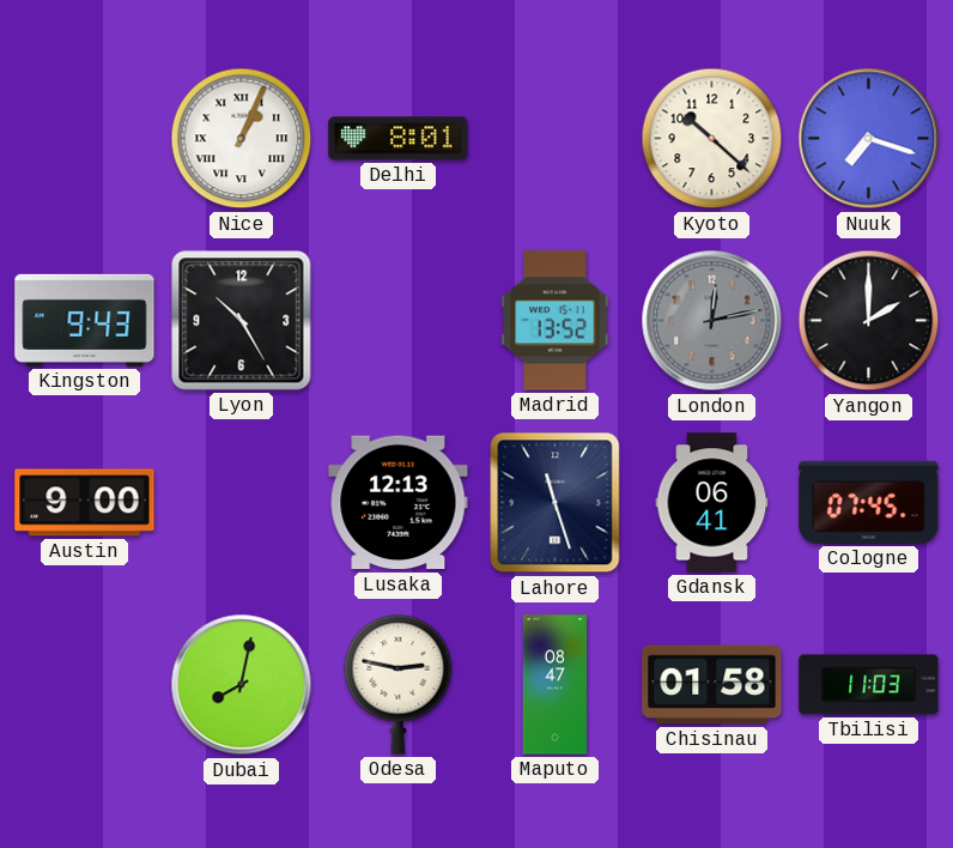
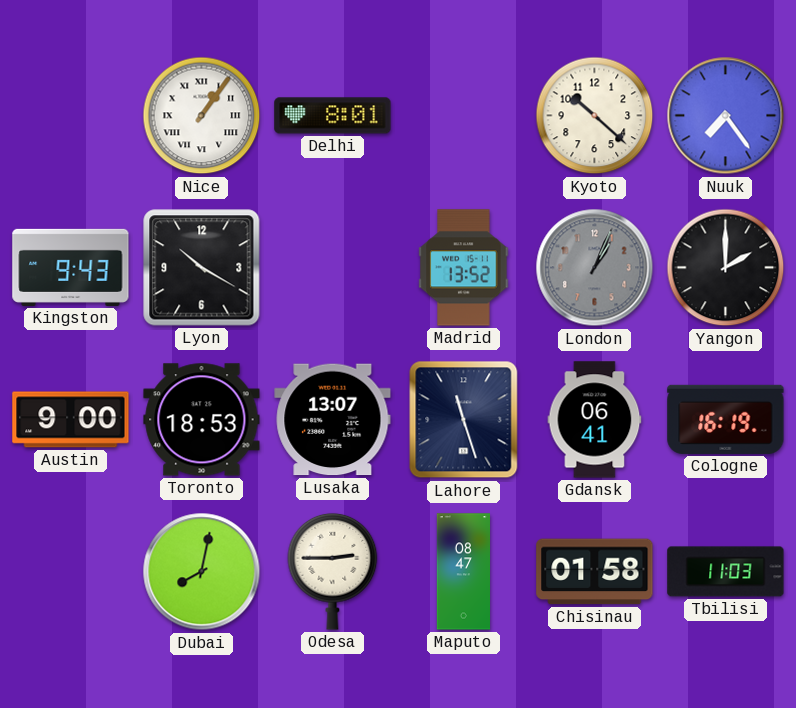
Nice: 1:04 -> 1:06
Nuuk: 7:18 -> 7:24
Lyon: 10:25 -> 10:20
London: 12:13 -> 1:04
Toronto: none -> 18:53
Lusaka: 12:13 -> 13:07
Cologne: 07:45 -> 16:19
Odesa: 2:47 -> 2:45
